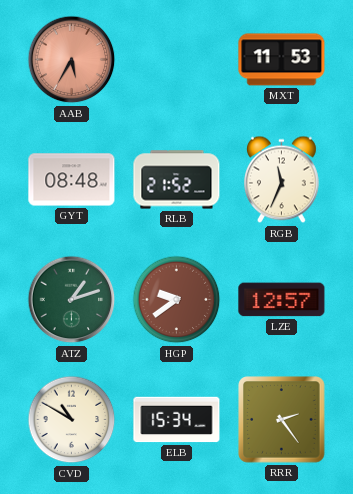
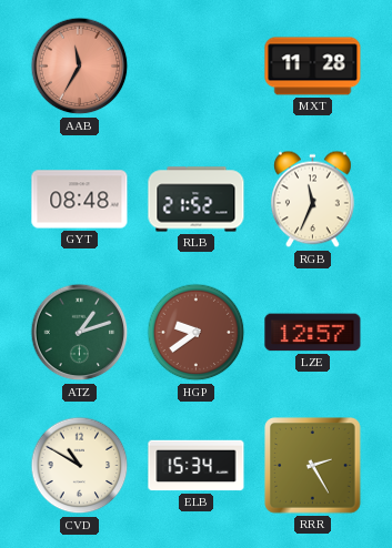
AAB: 5:35 -> 11:35
MXT: 11:53 -> 11:28
RRR: 2:24 -> 2:25
